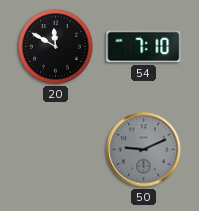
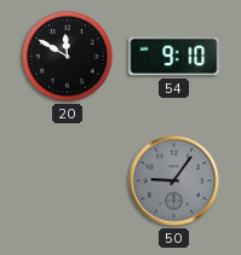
54: 7:10 -> 9:10
50: 9:11 -> 9:06
